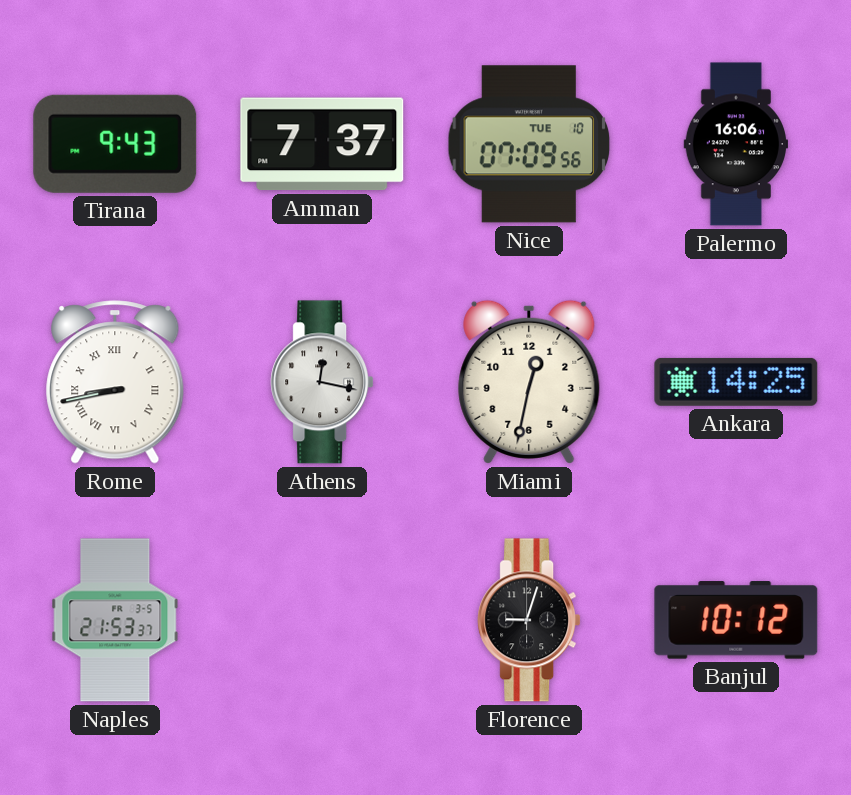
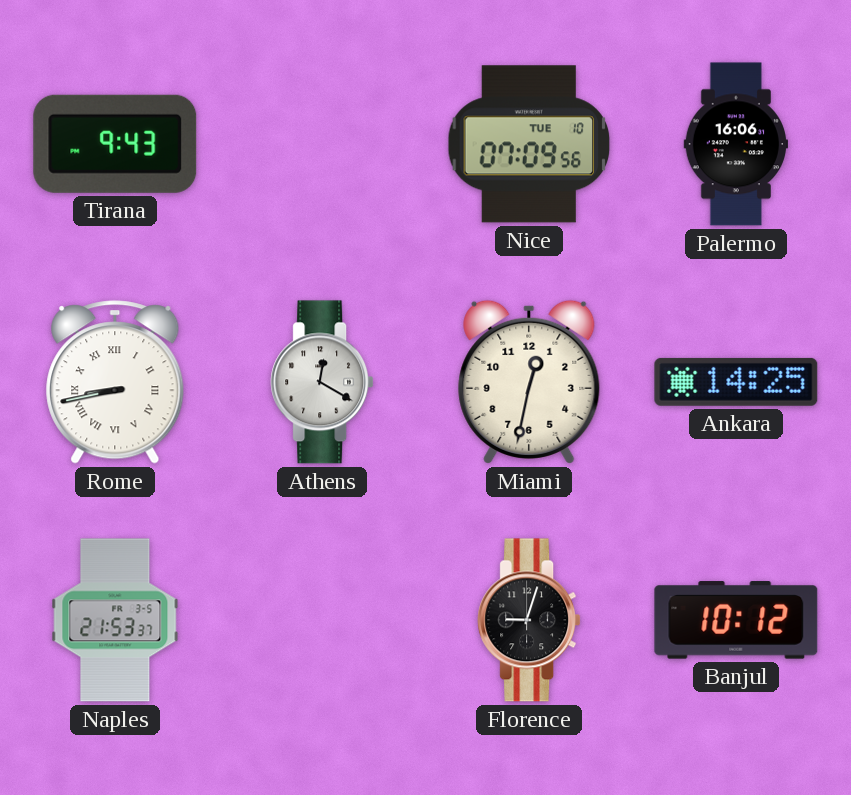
Amman: 7:37 -> none
Athens: 12:17 -> 12:20
